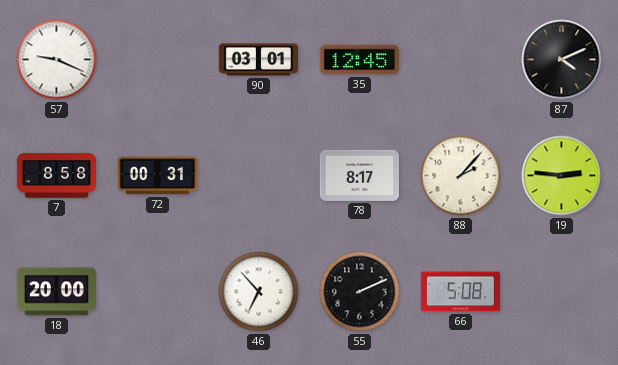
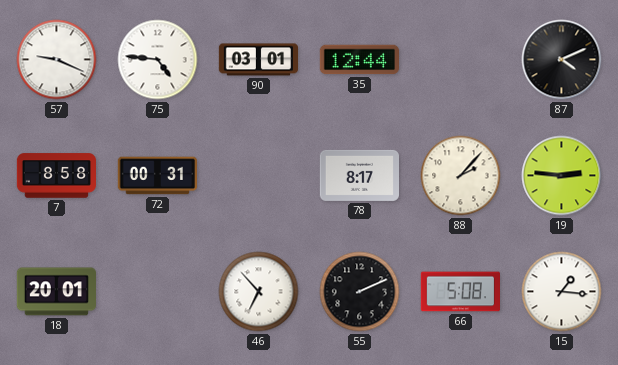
75: none -> 4:46
35: 12:45 -> 12:44
18: 20:00 -> 20:01
15: none -> 1:16
